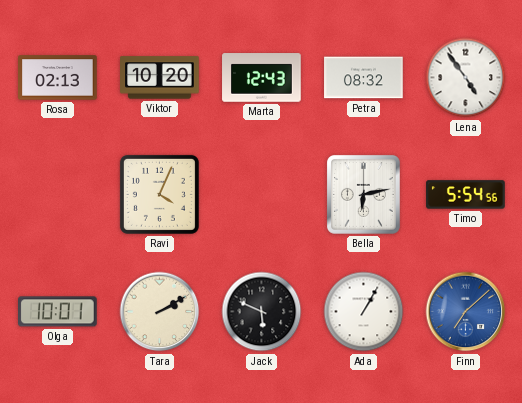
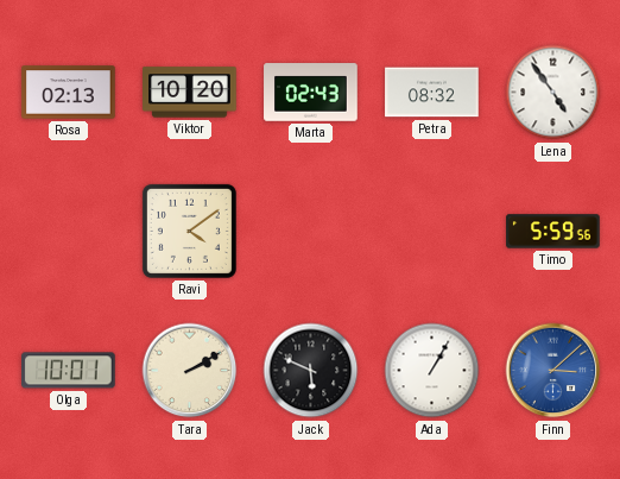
Marta: 12:43 -> 02:43
Ravi: 4:04 -> 4:09
Bella: 6:13 -> none
Timo: 5:54 -> 5:59
Finn: 7:08 -> 3:08
